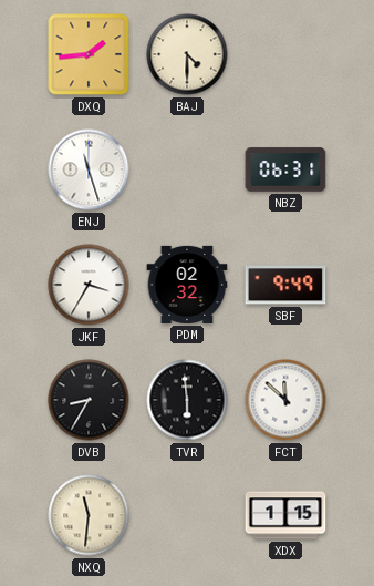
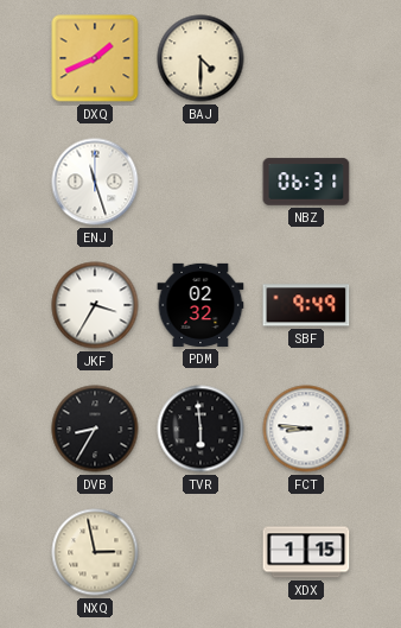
DXQ: 1:44 -> 1:41
FCT: 11:52 -> 8:46
NXQ: 11:31 -> 2:58
